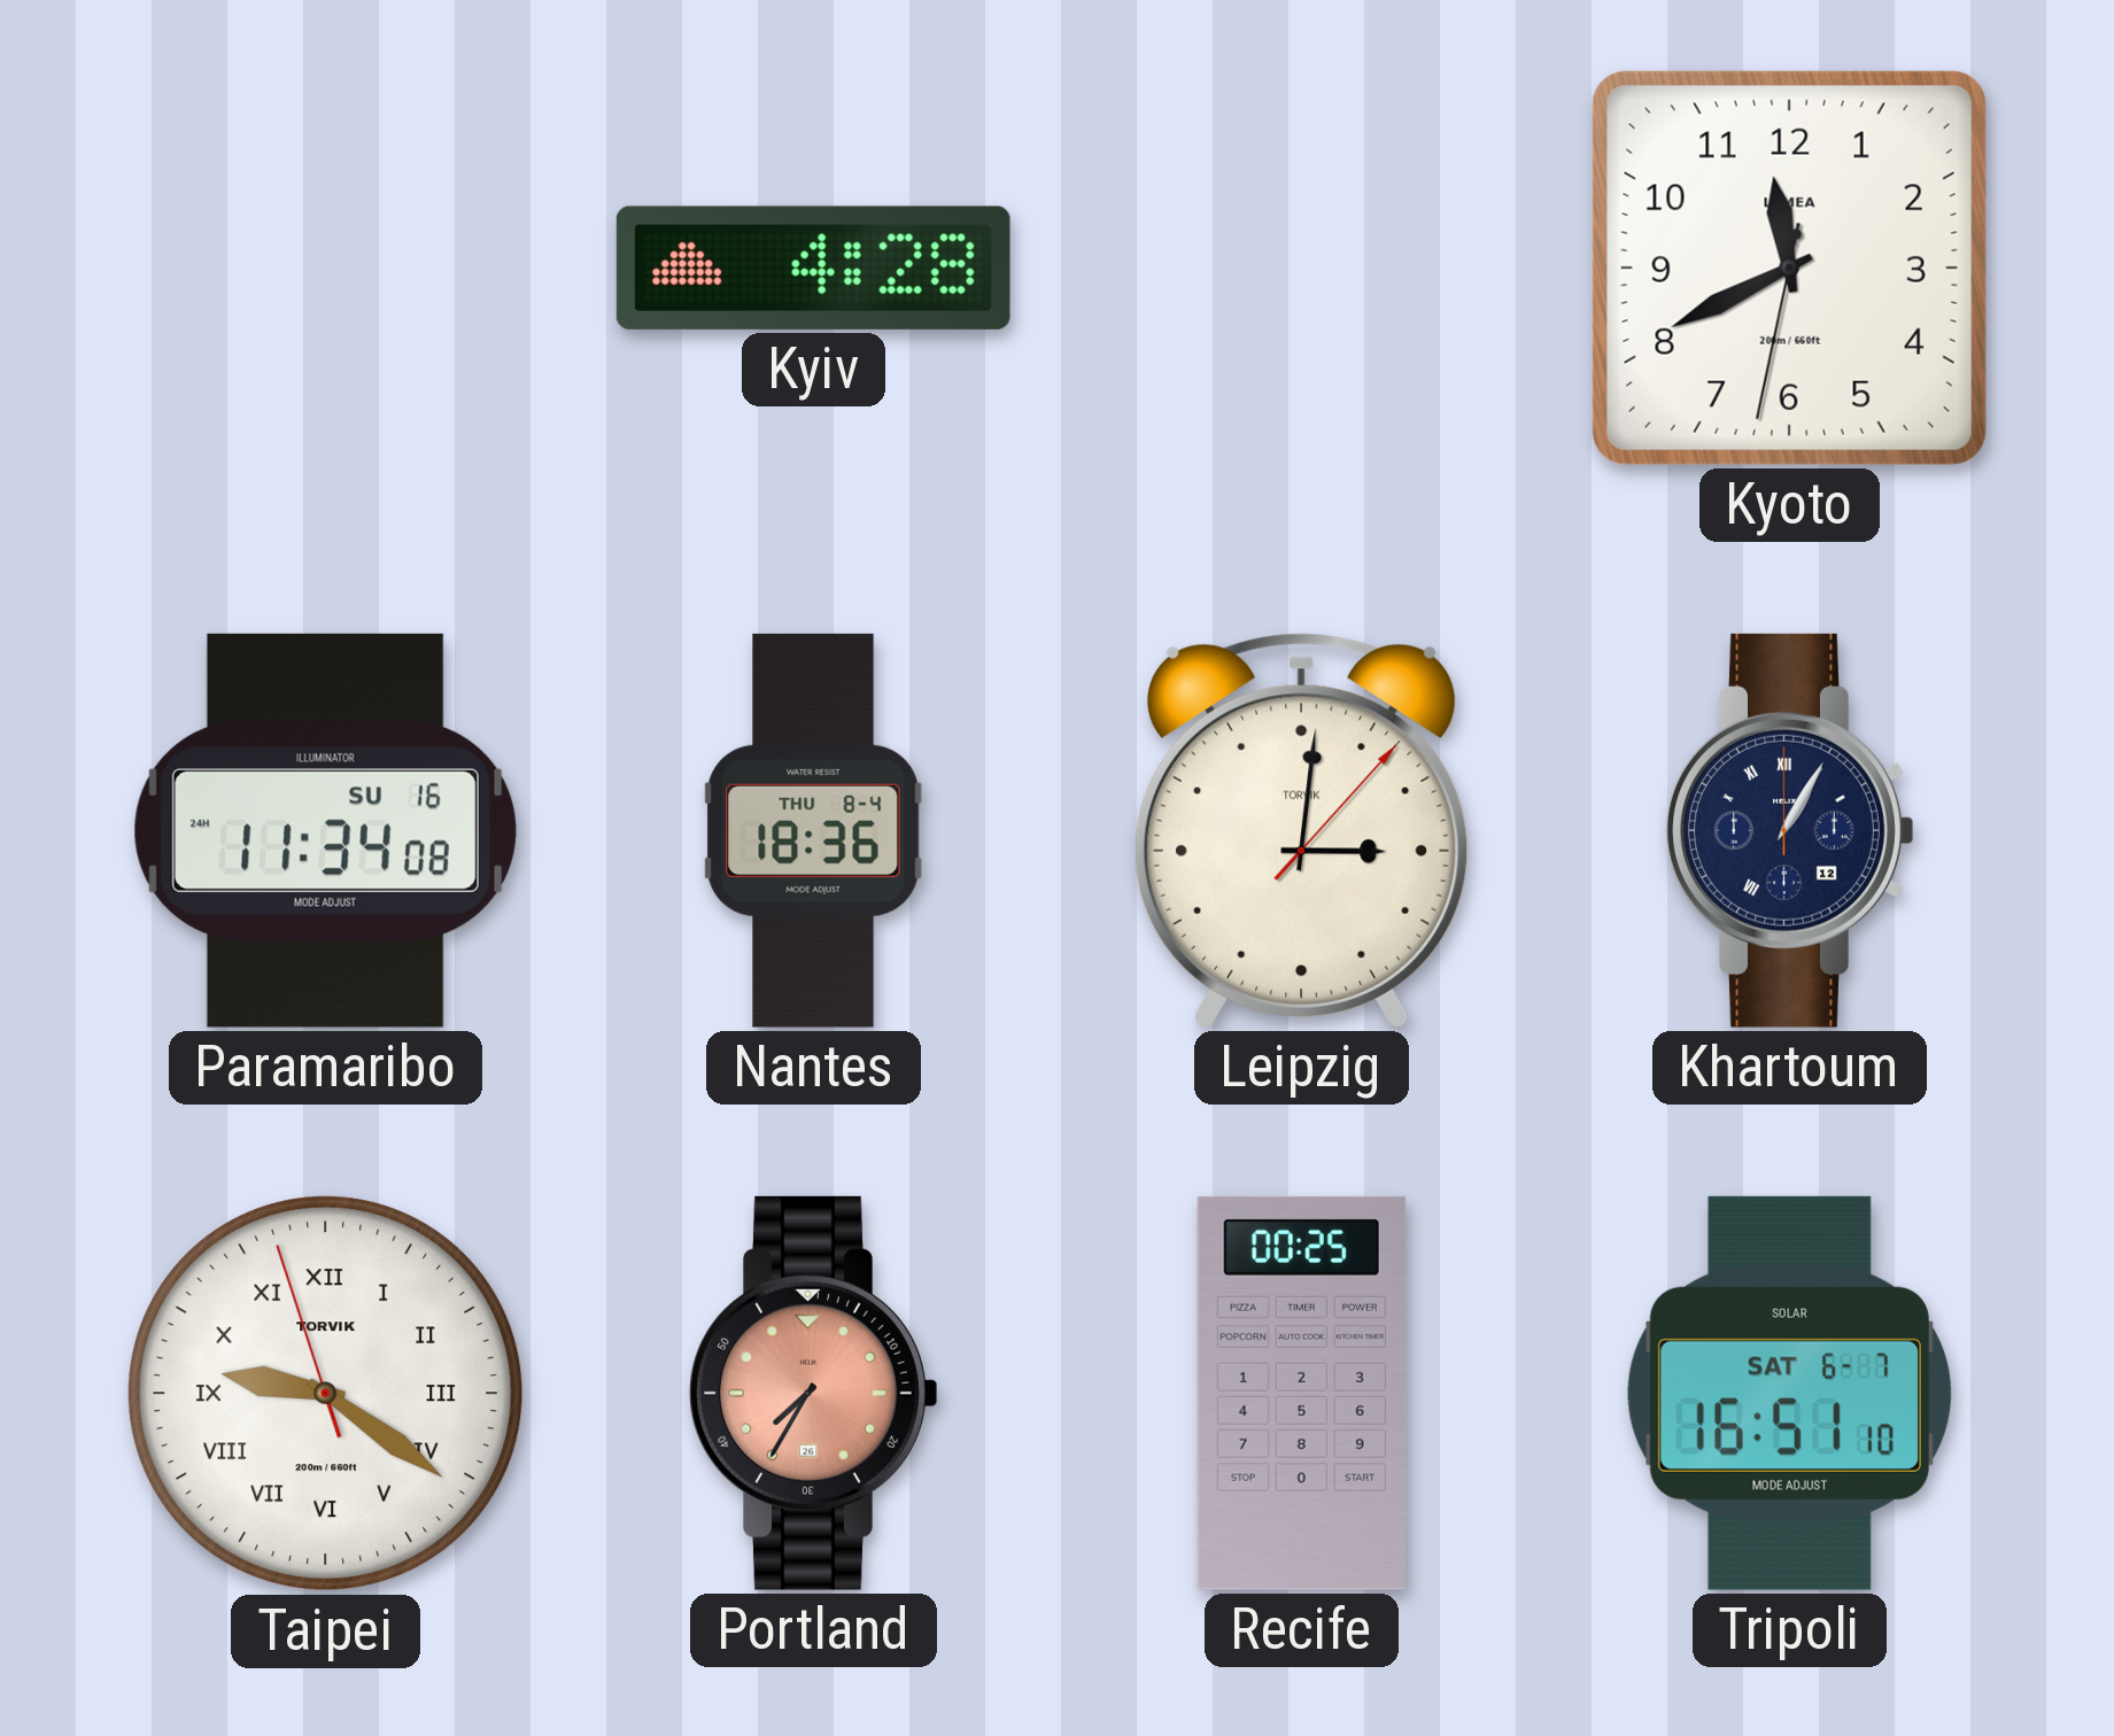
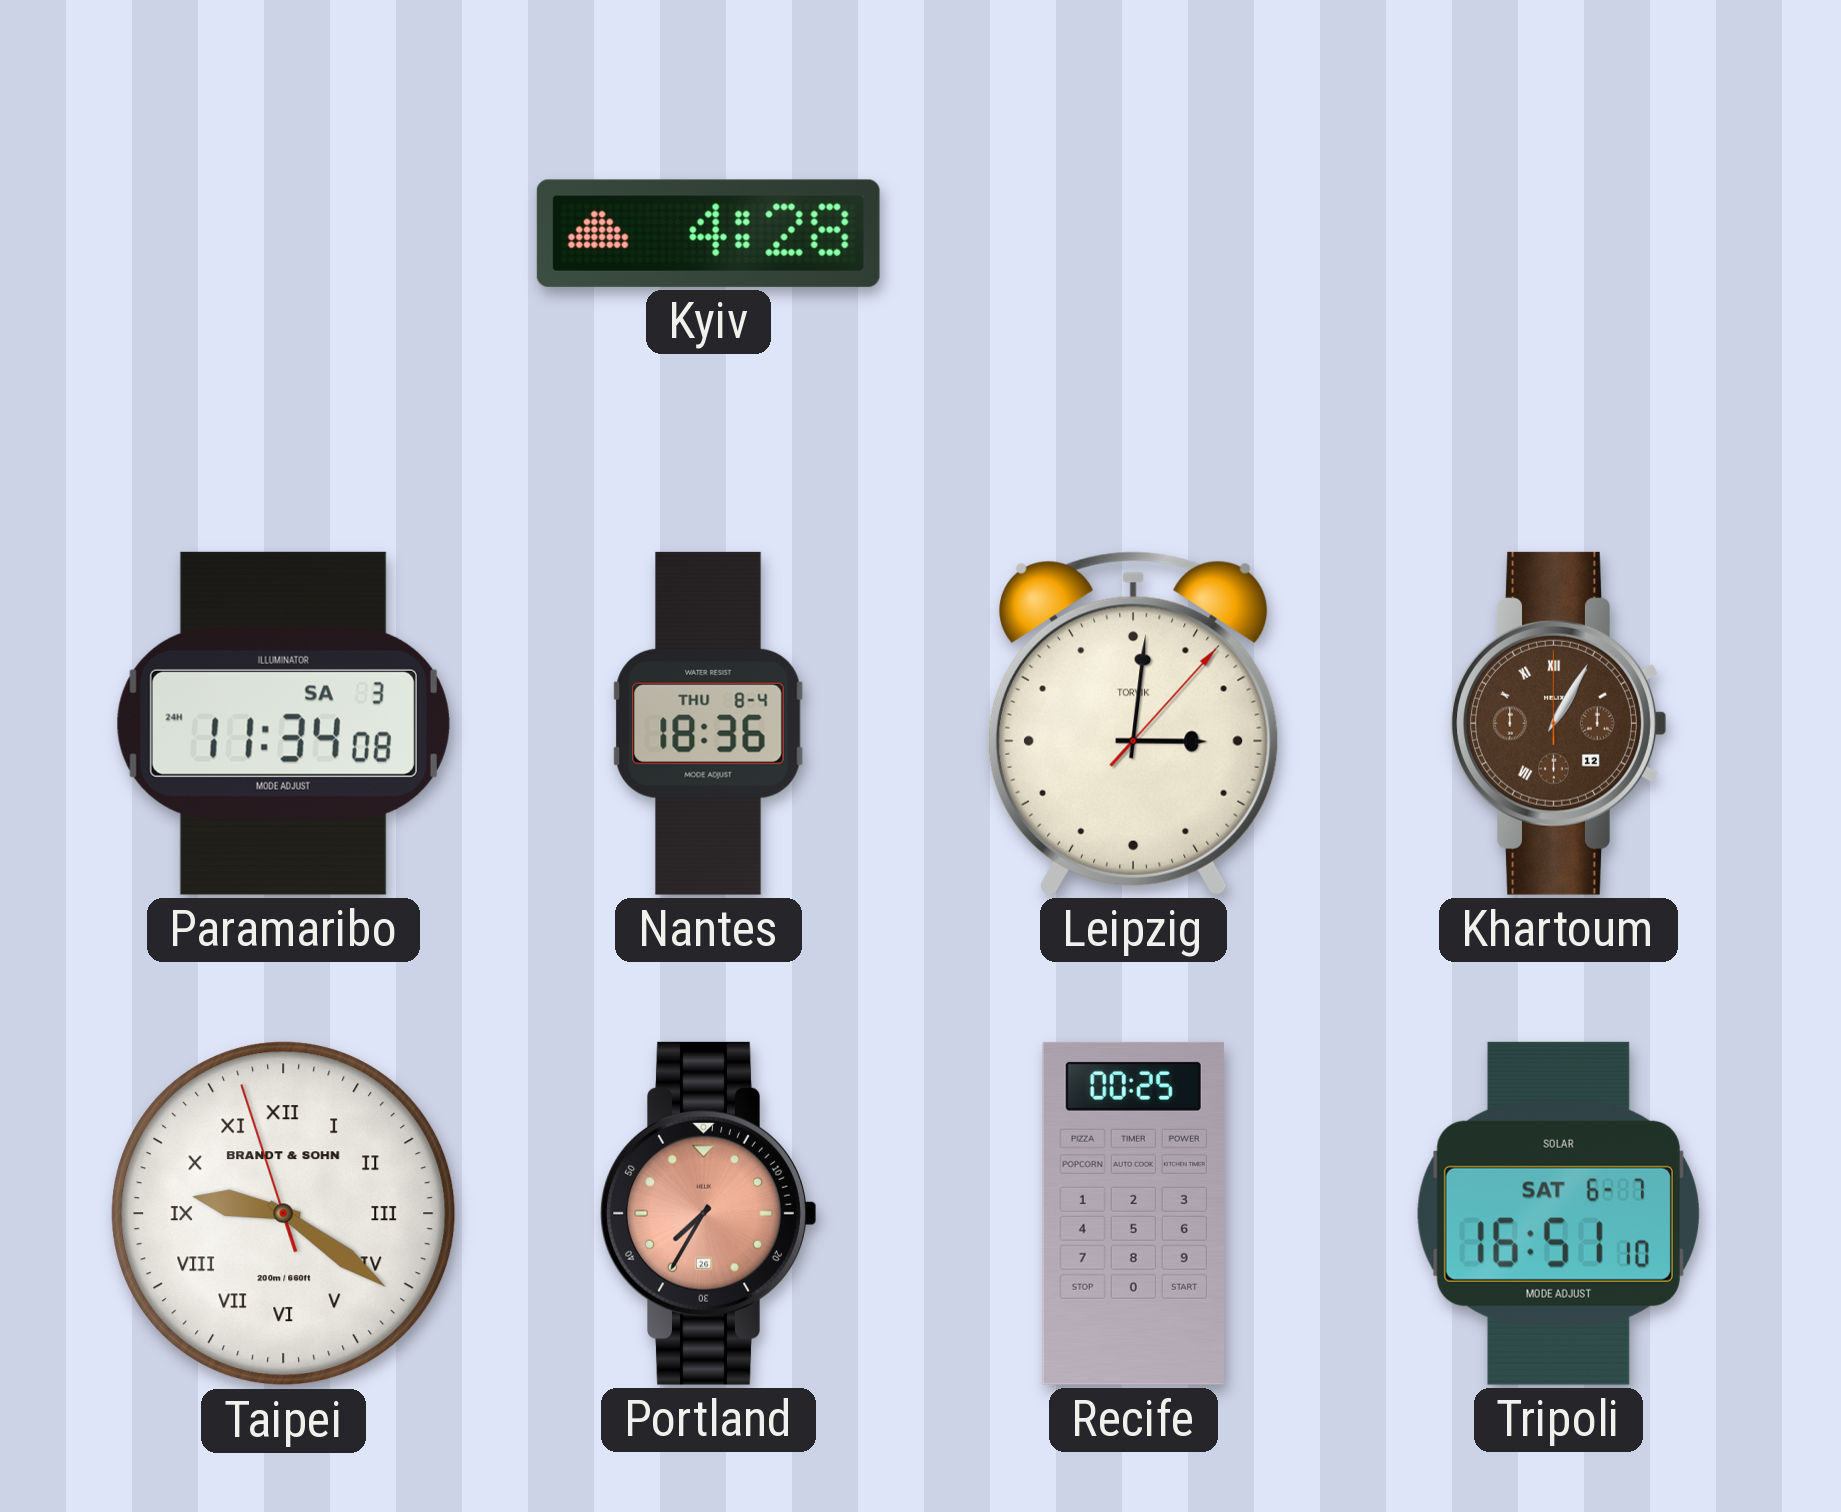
Kyoto: 11:40 -> none
Paramaribo date: SU 16 -> SA 3
Khartoum dial: navy -> brown
Taipei brand: TORVIK -> BRANDT & SOHN
